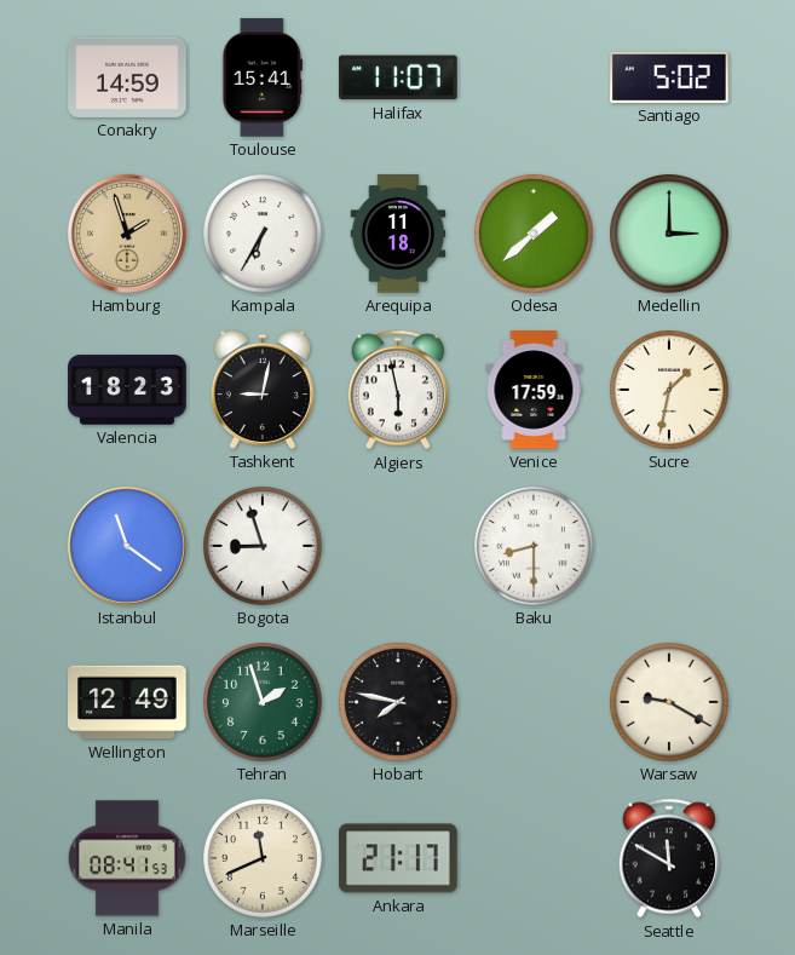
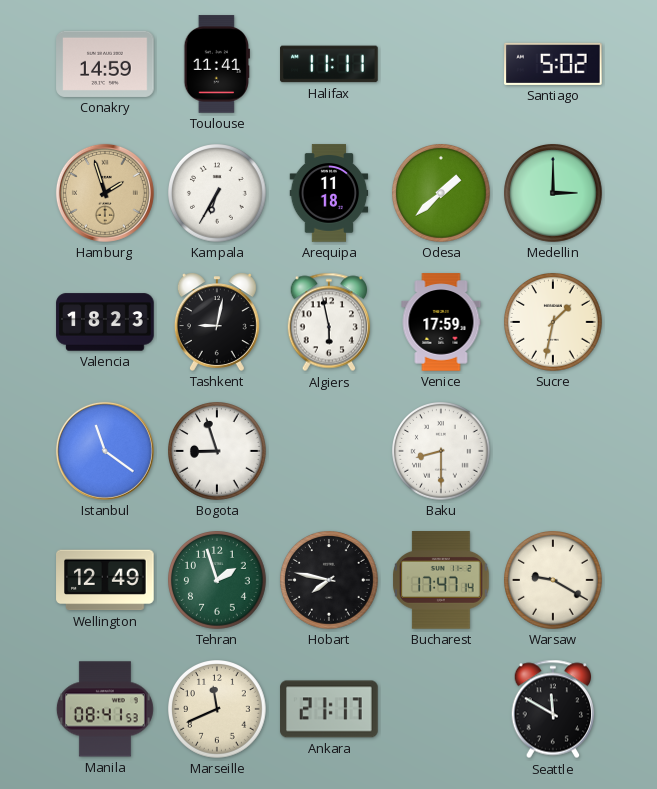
Toulouse: 15:41 -> 11:41
Halifax: 11:07 -> 11:11
Bucharest: none -> 17:47
